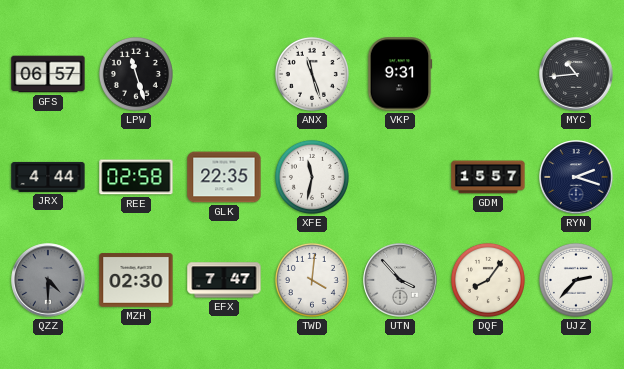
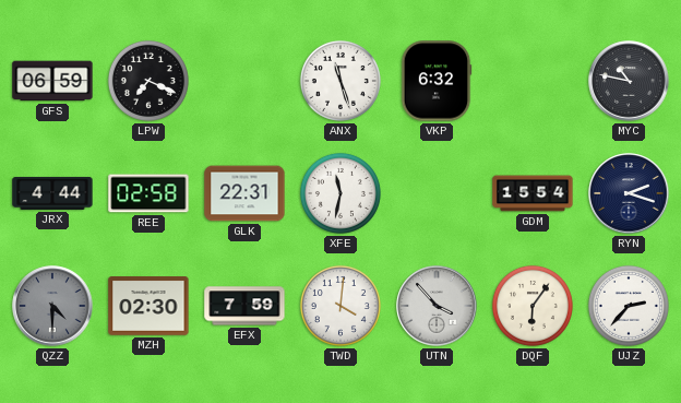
GFS: 06:57 -> 06:59
LPW: 11:27 -> 7:19
VKP: 9:31 -> 6:32
MYC: 10:44 -> 10:47
GLK: 22:35 -> 22:31
GDM: 15:57 -> 15:54
EFX: 7:47 -> 7:59
DQF: 8:06 -> 6:06
